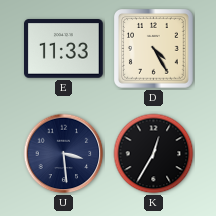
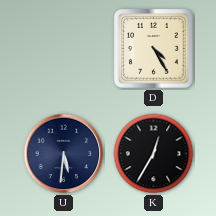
E: 11:33 -> none
U: 3:29 -> 5:31
